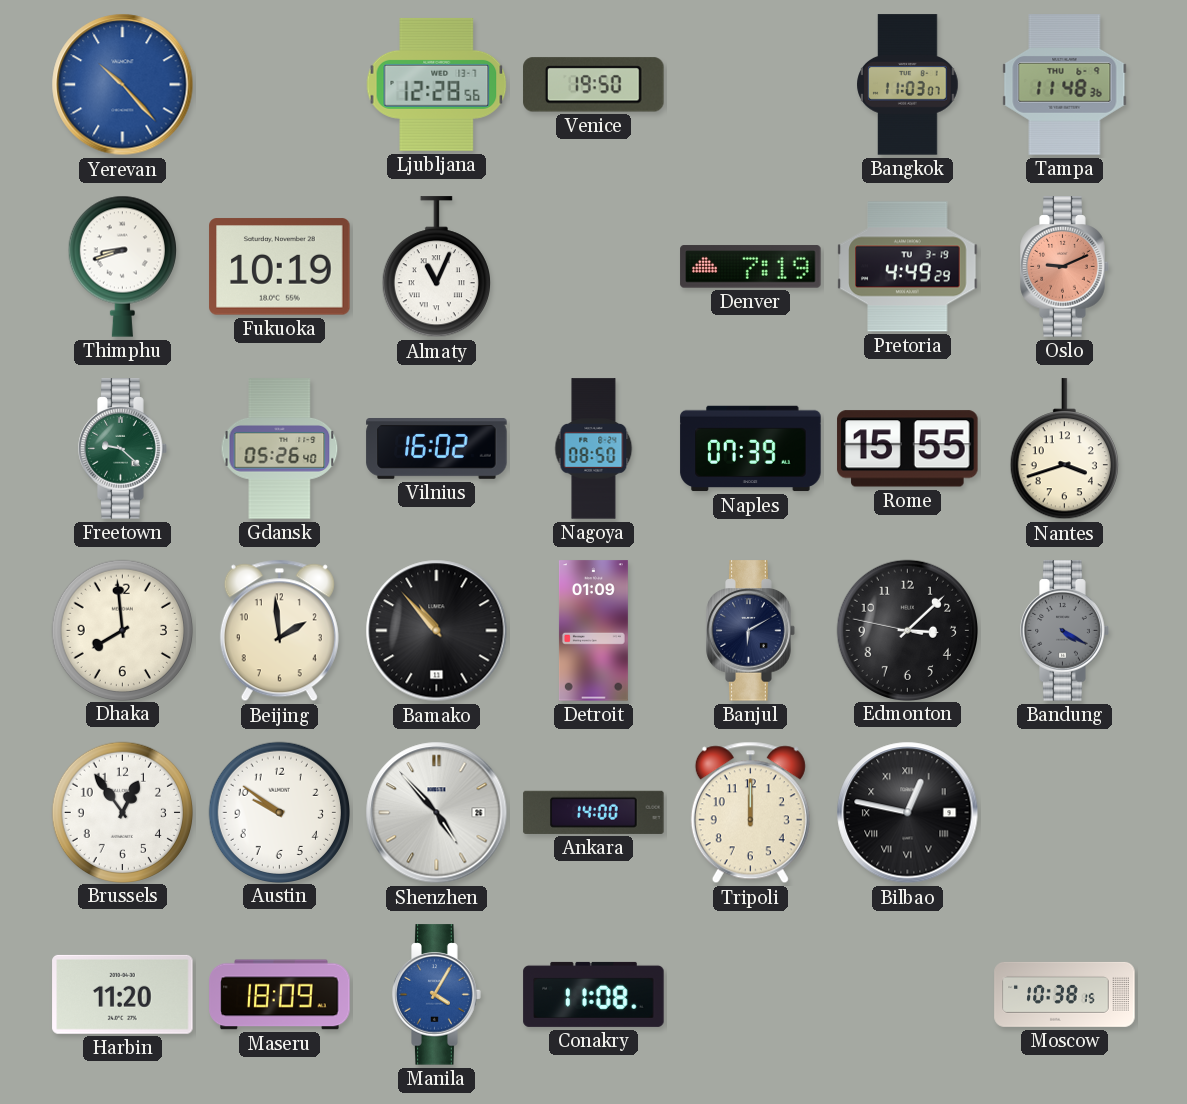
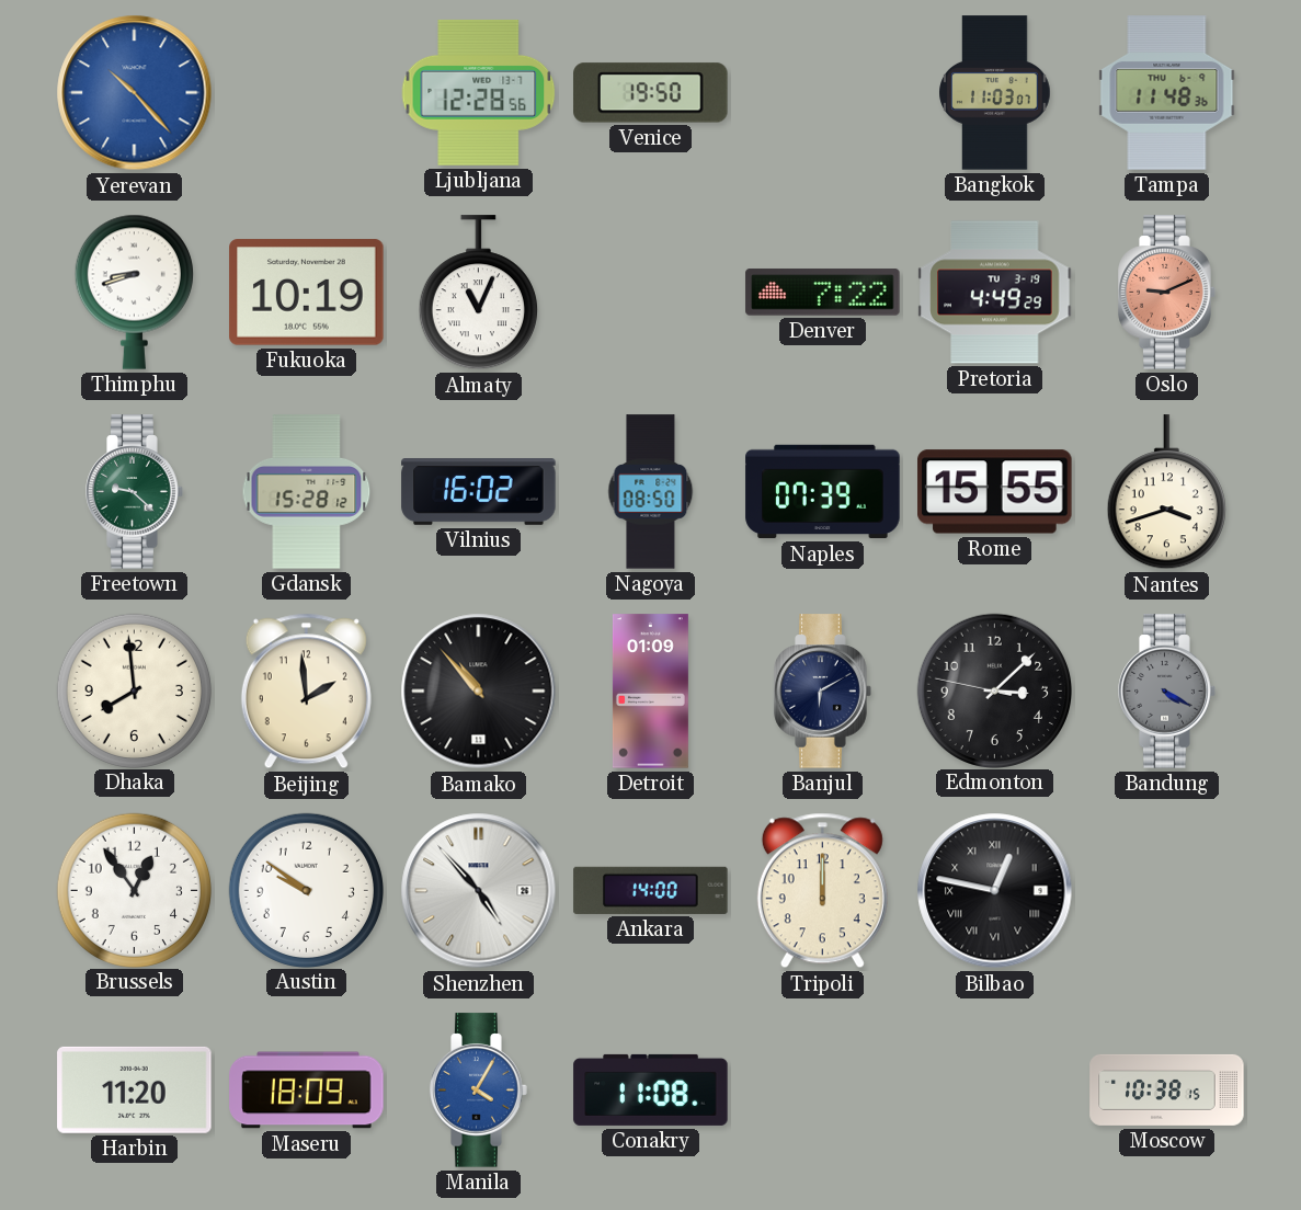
Denver: 7:19 -> 7:22
Gdansk: 05:26 -> 15:28
